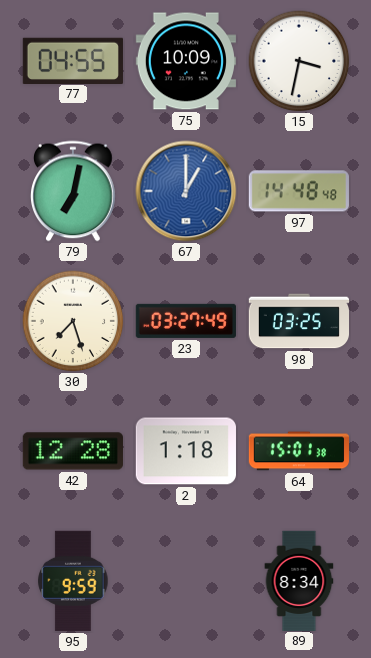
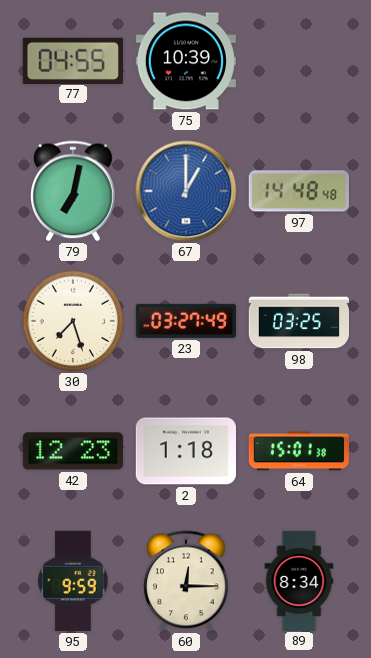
75: 10:09 -> 10:39
15: 3:32 -> none
42: 12:28 -> 12:23
60: none -> 12:15
